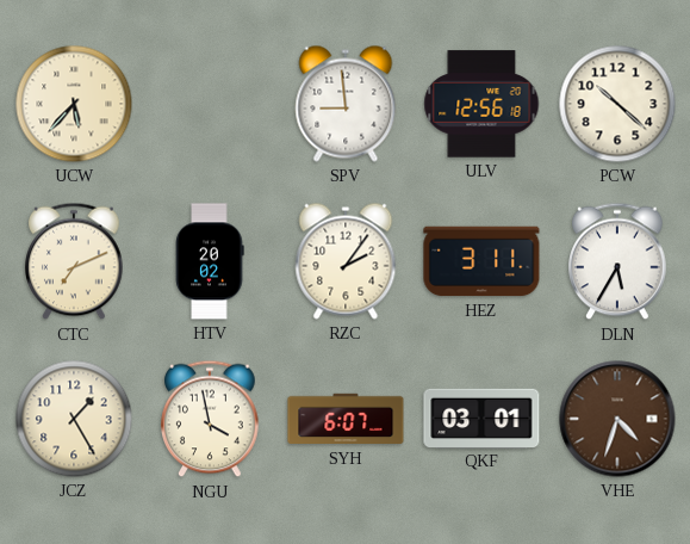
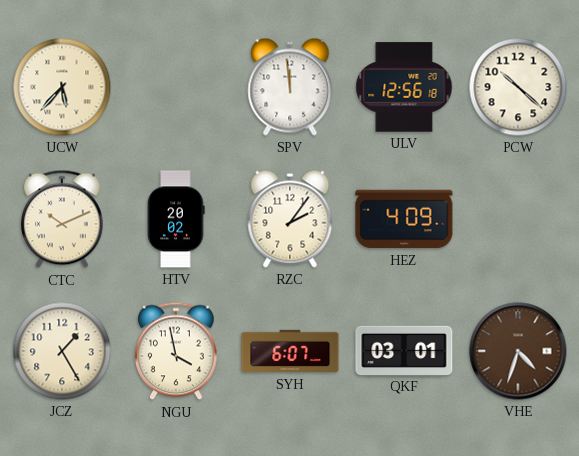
SPV: 8:59 -> 11:59
CTC: 7:11 -> 10:11
HEZ: 3:11 -> 4:09
DLN: 5:35 -> none
